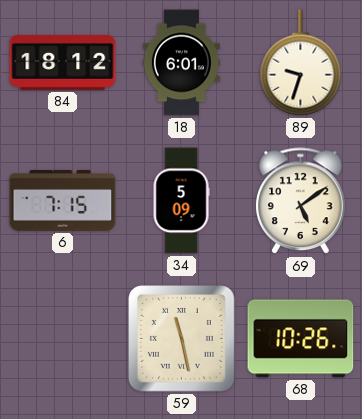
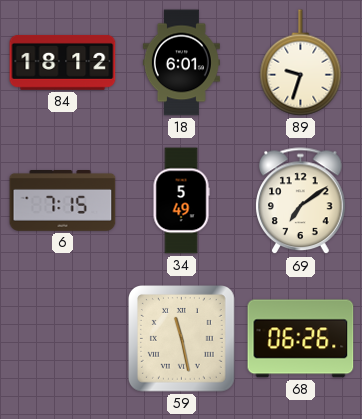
34: 5:09 -> 5:49
69: 5:09 -> 7:09
68: 10:26 -> 06:26
